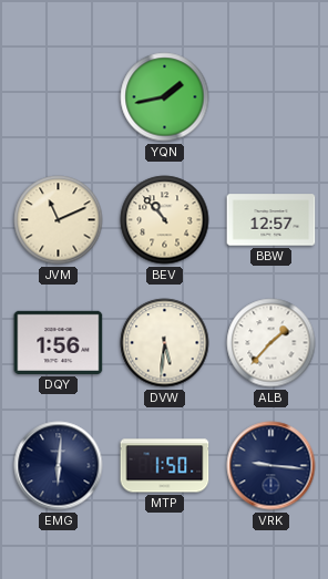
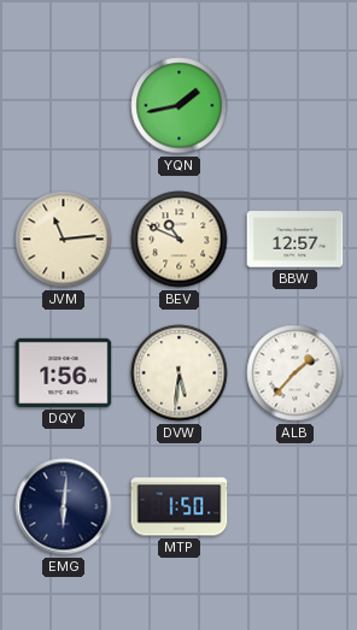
JVM: 11:11 -> 11:14
BEV: 10:53 -> 10:49
VRK: 9:16 -> none
